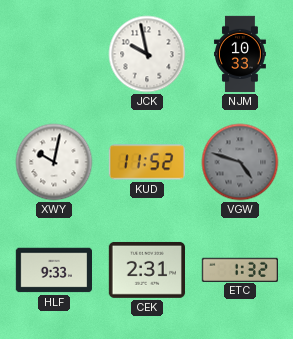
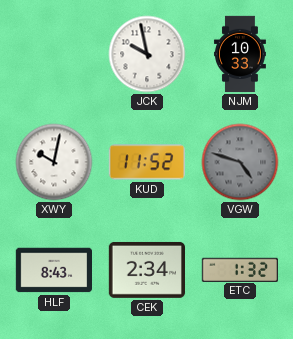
HLF: 9:33 -> 8:43
CEK: 2:31 -> 2:34
